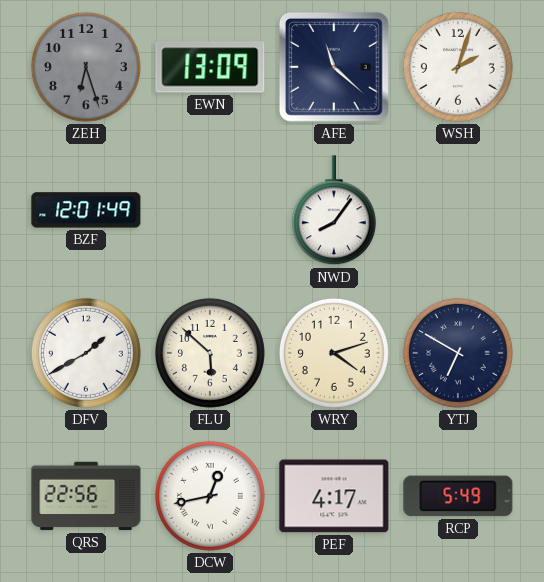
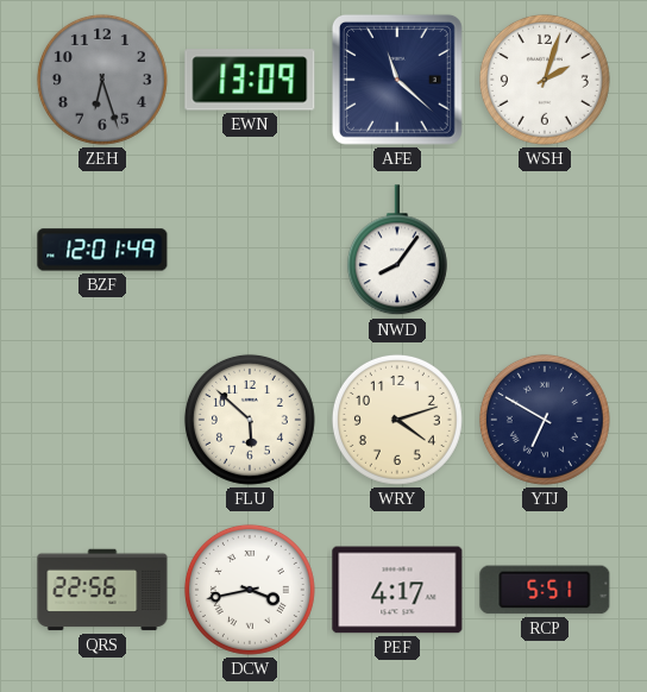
DFV: 1:40 -> none
DCW: 12:43 -> 3:43
RCP: 5:49 -> 5:51
